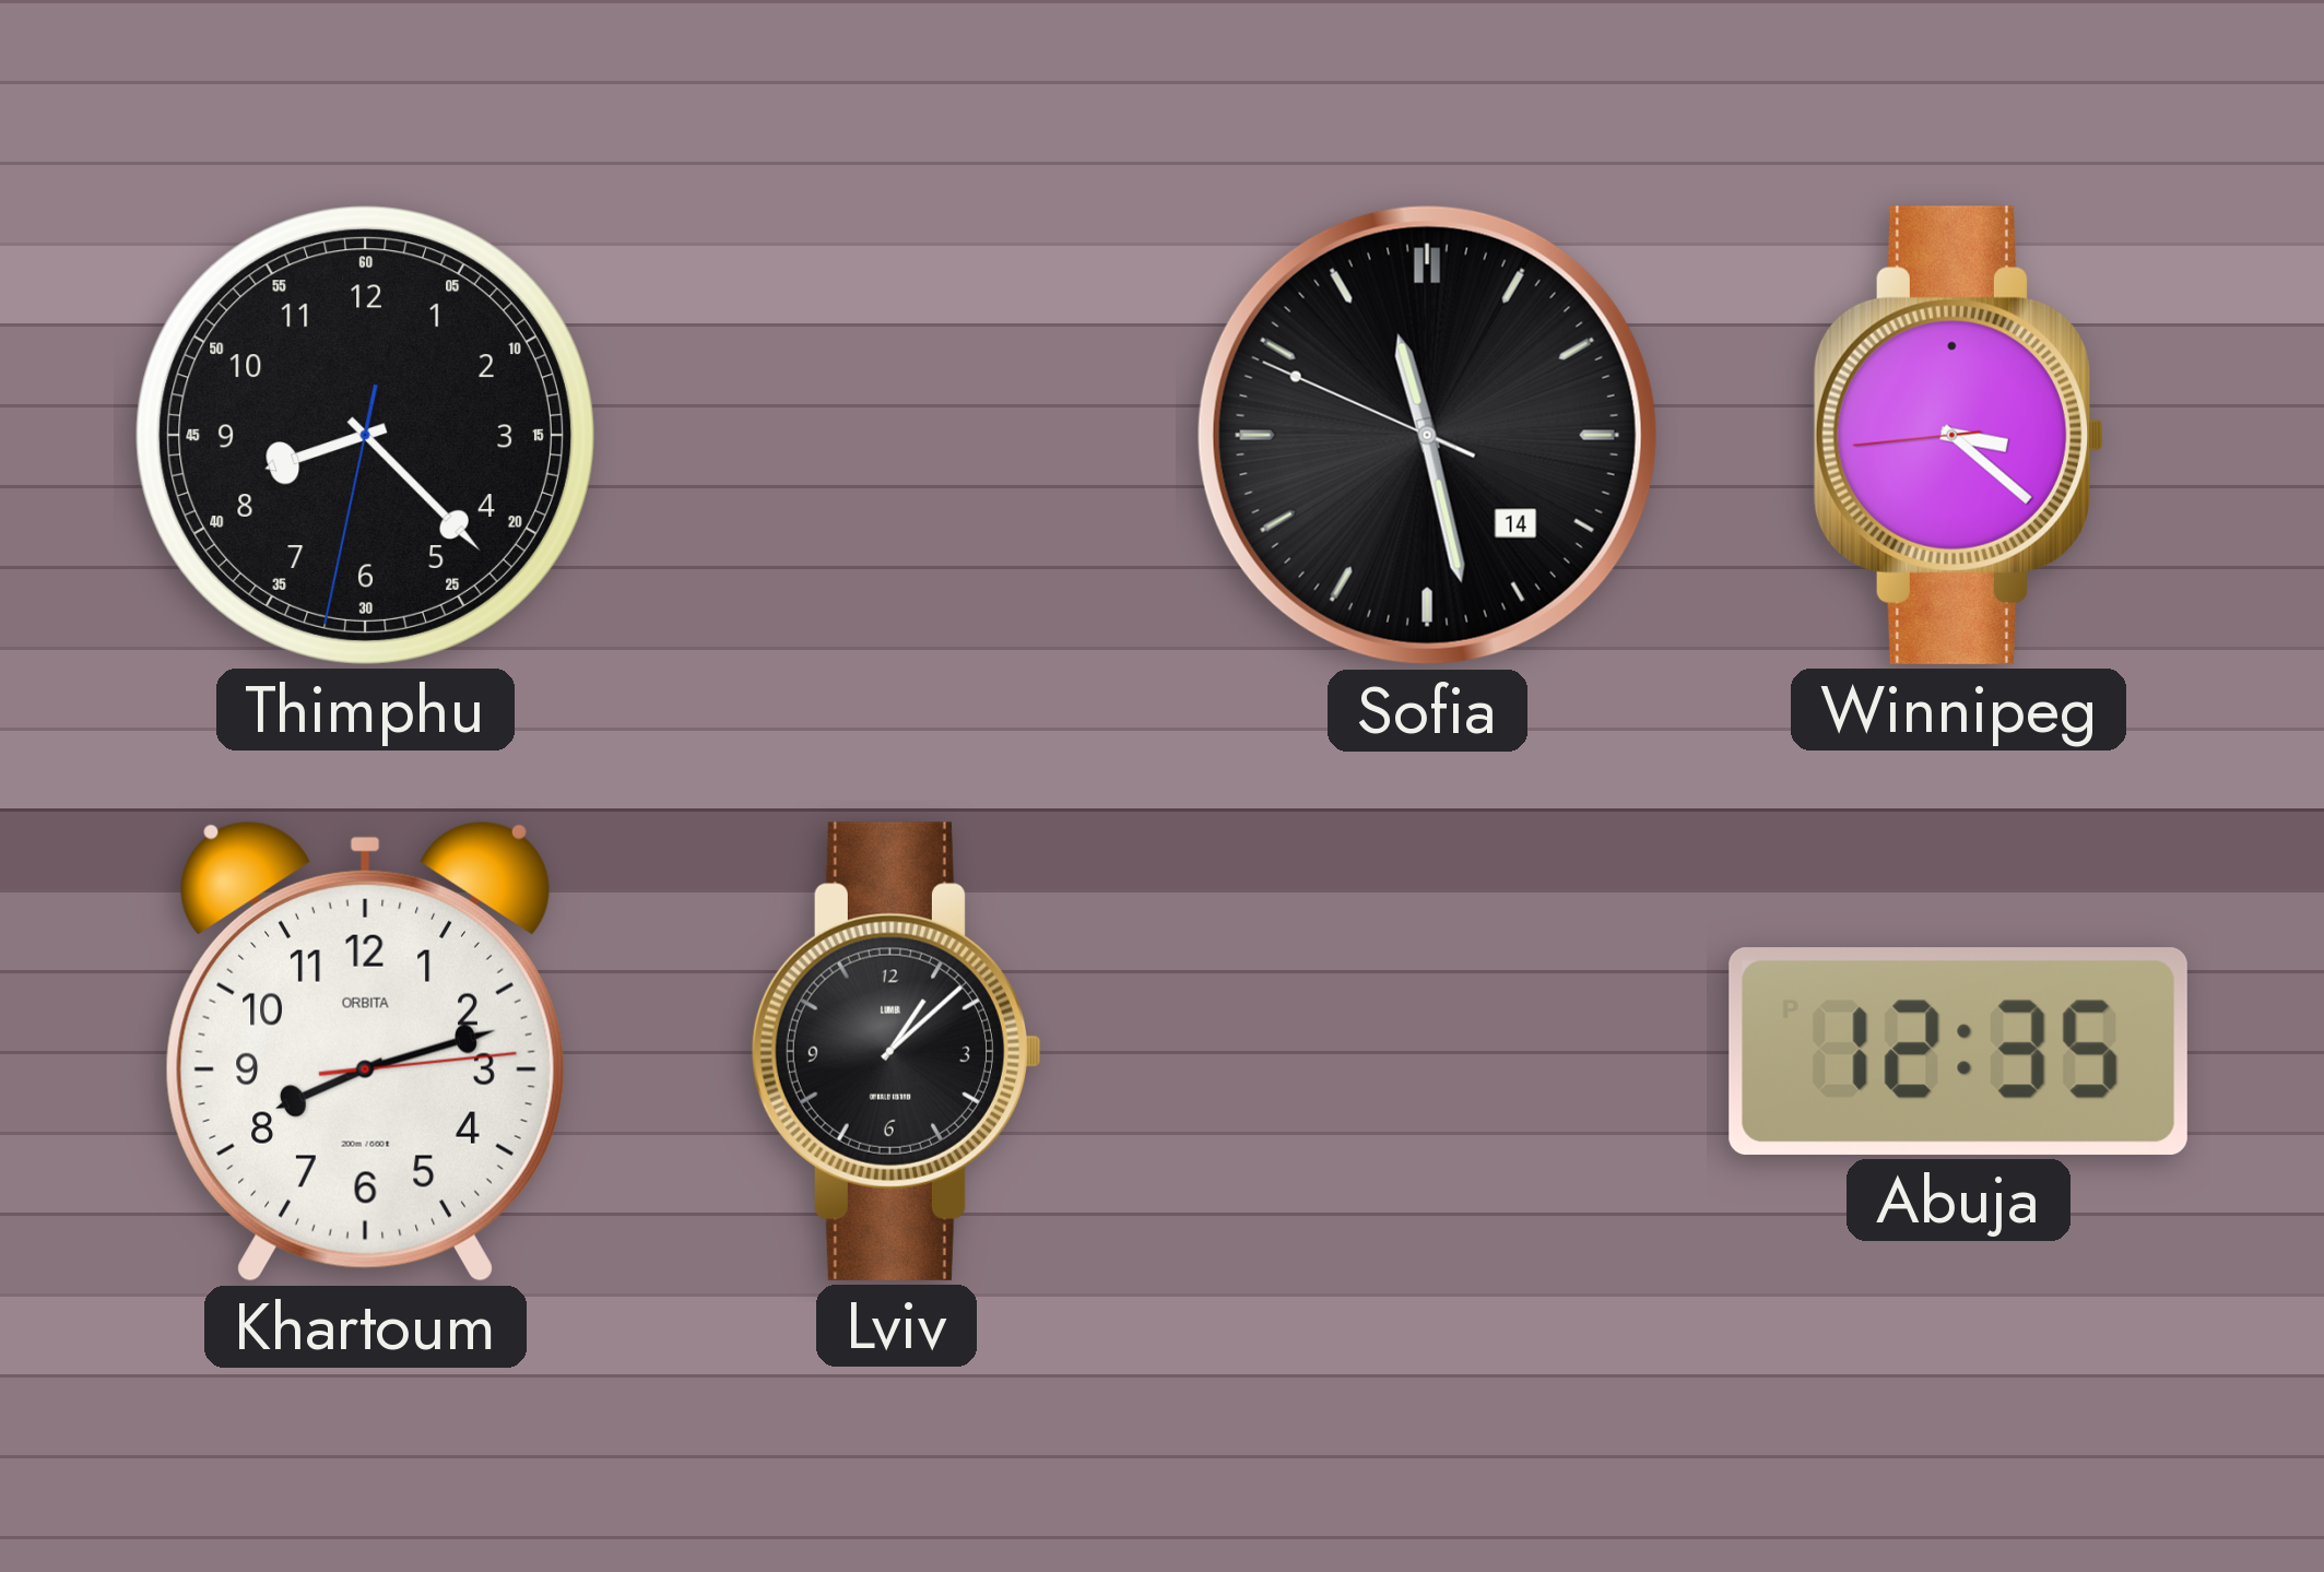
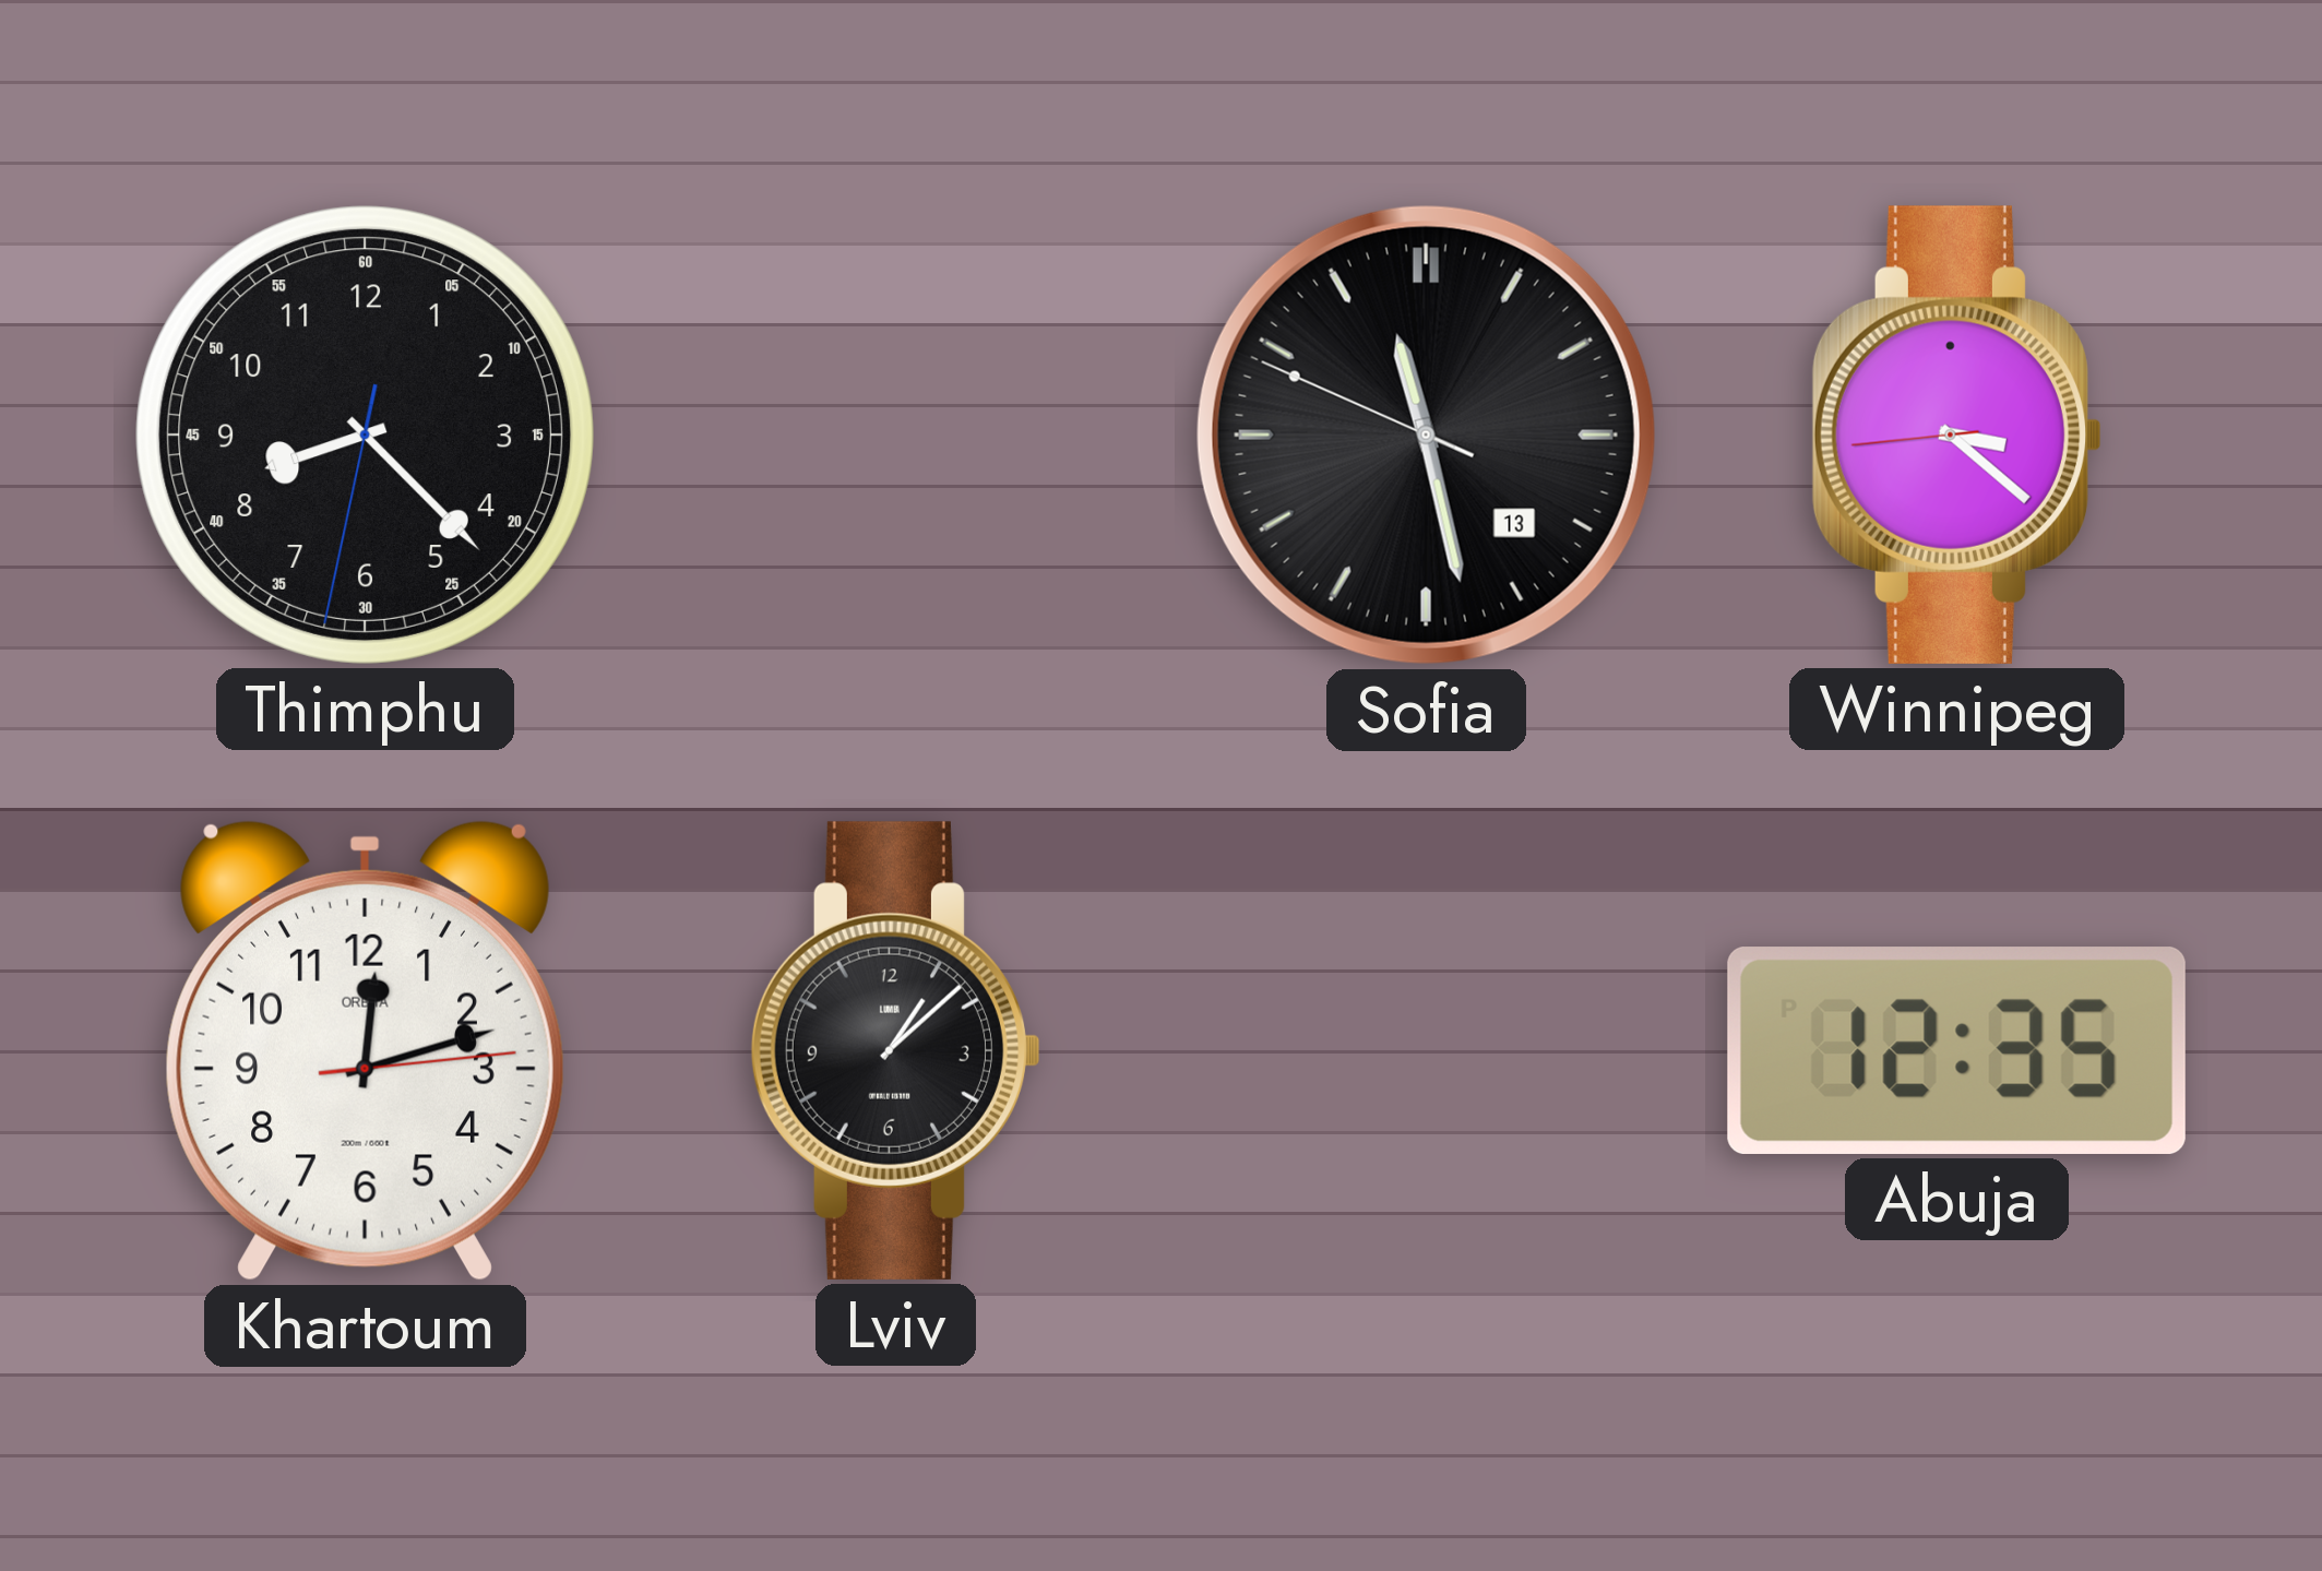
Sofia date: 14 -> 13
Khartoum: 8:12 -> 12:12
